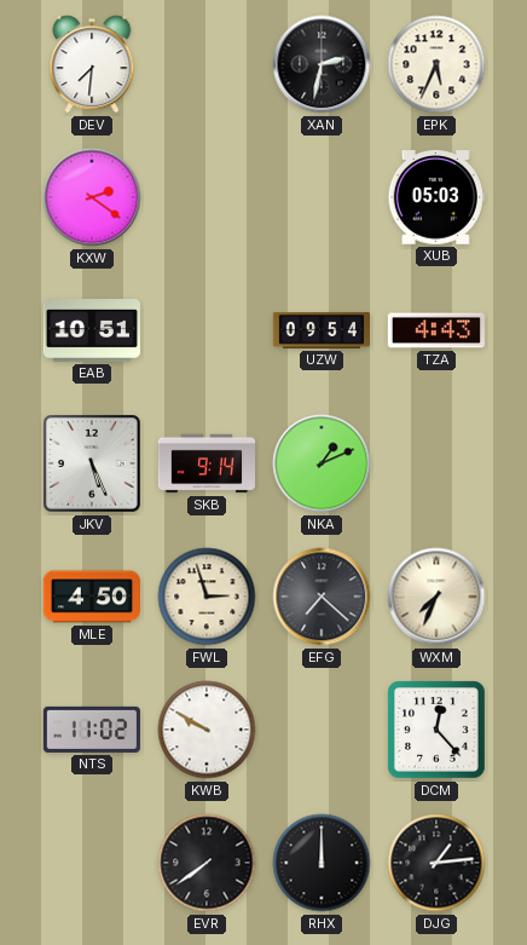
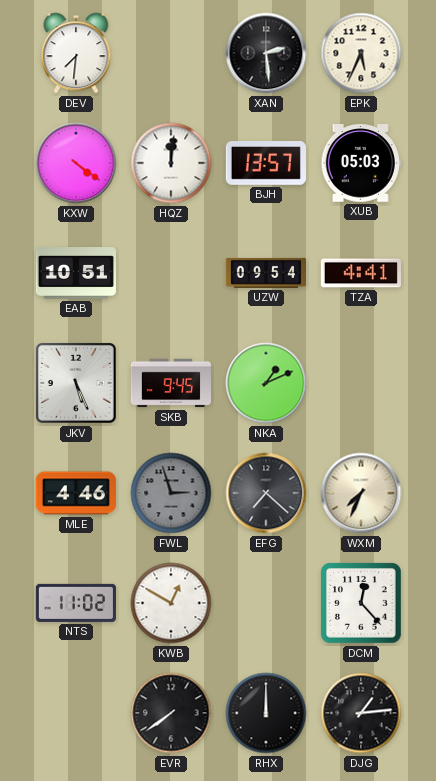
XAN: 2:32 -> 2:29
KXW: 2:21 -> 4:21
HQZ: none -> 12:01
BJH: none -> 13:57
TZA: 4:43 -> 4:41
SKB: 9:14 -> 9:45
MLE: 4:50 -> 4:46
FWL dial: cream -> grey
KWB: 9:50 -> 12:50
